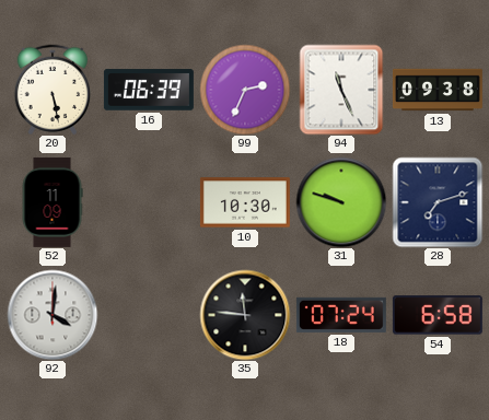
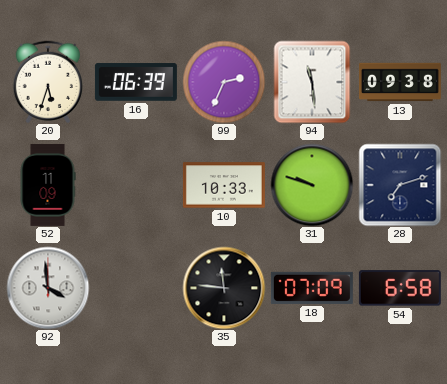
20: 5:28 -> 5:33
94: 11:26 -> 11:29
10: 10:30 -> 10:33
92: 4:01 -> 3:59
18: 07:24 -> 07:09
